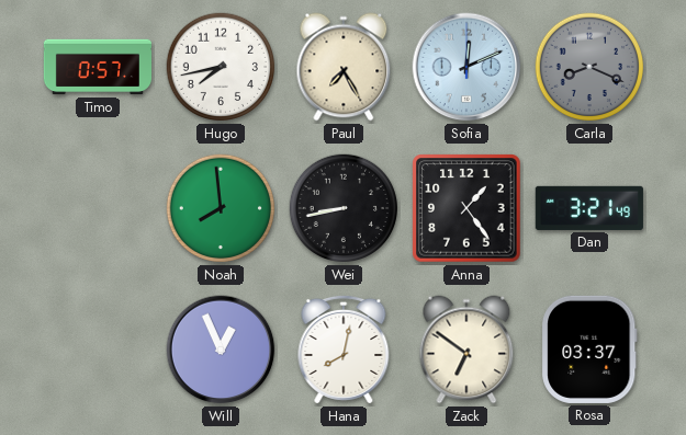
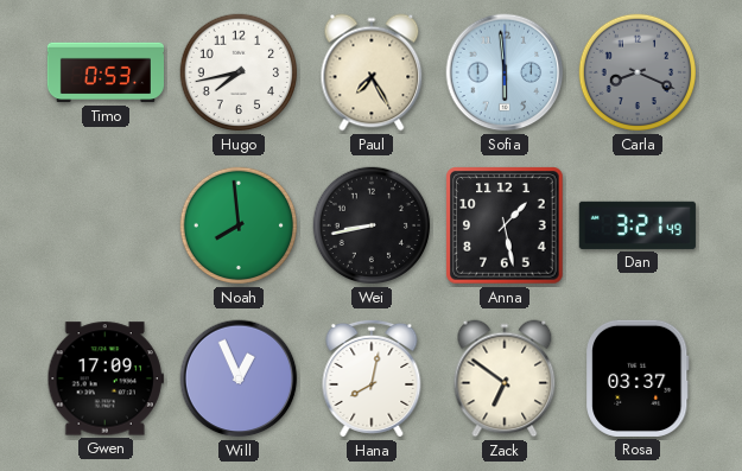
Timo: 0:57 -> 0:53
Sofia: 12:11 -> 5:59
Anna: 1:24 -> 1:28
Gwen: none -> 17:09
